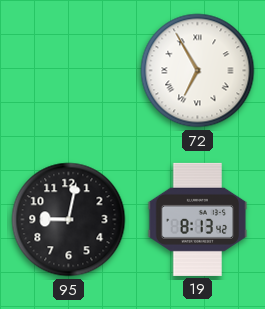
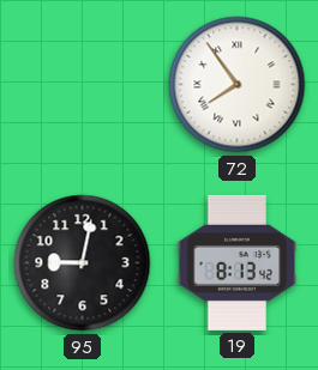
72: 6:55 -> 7:54
